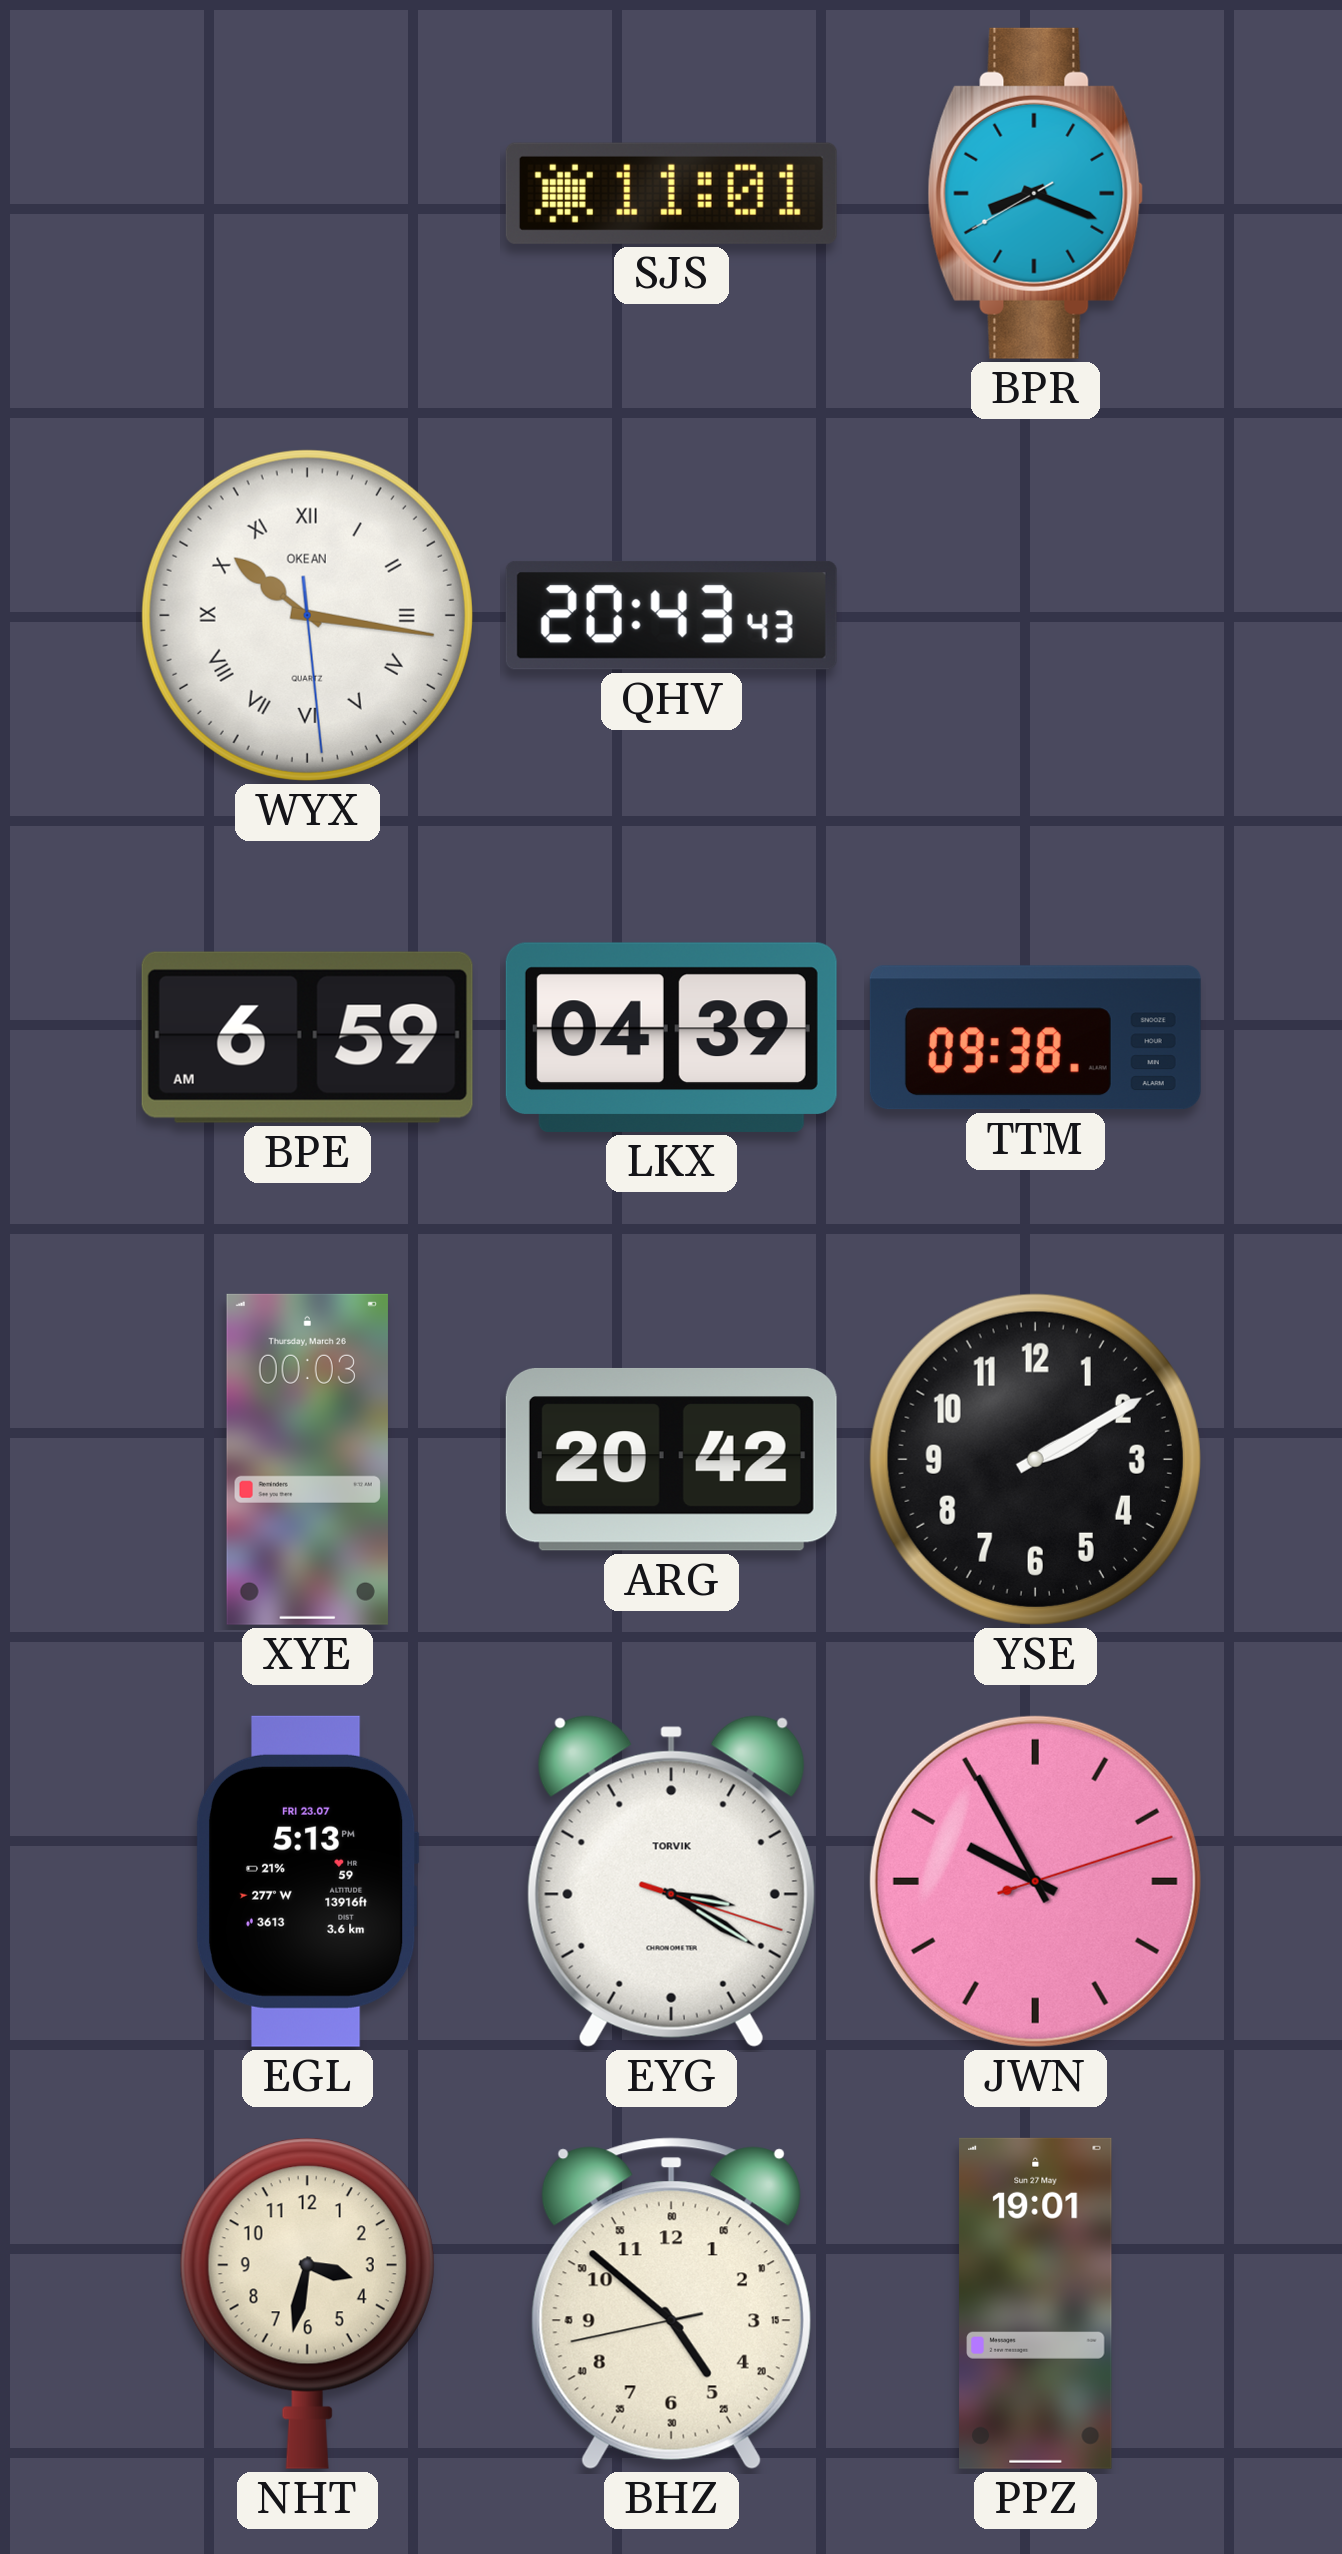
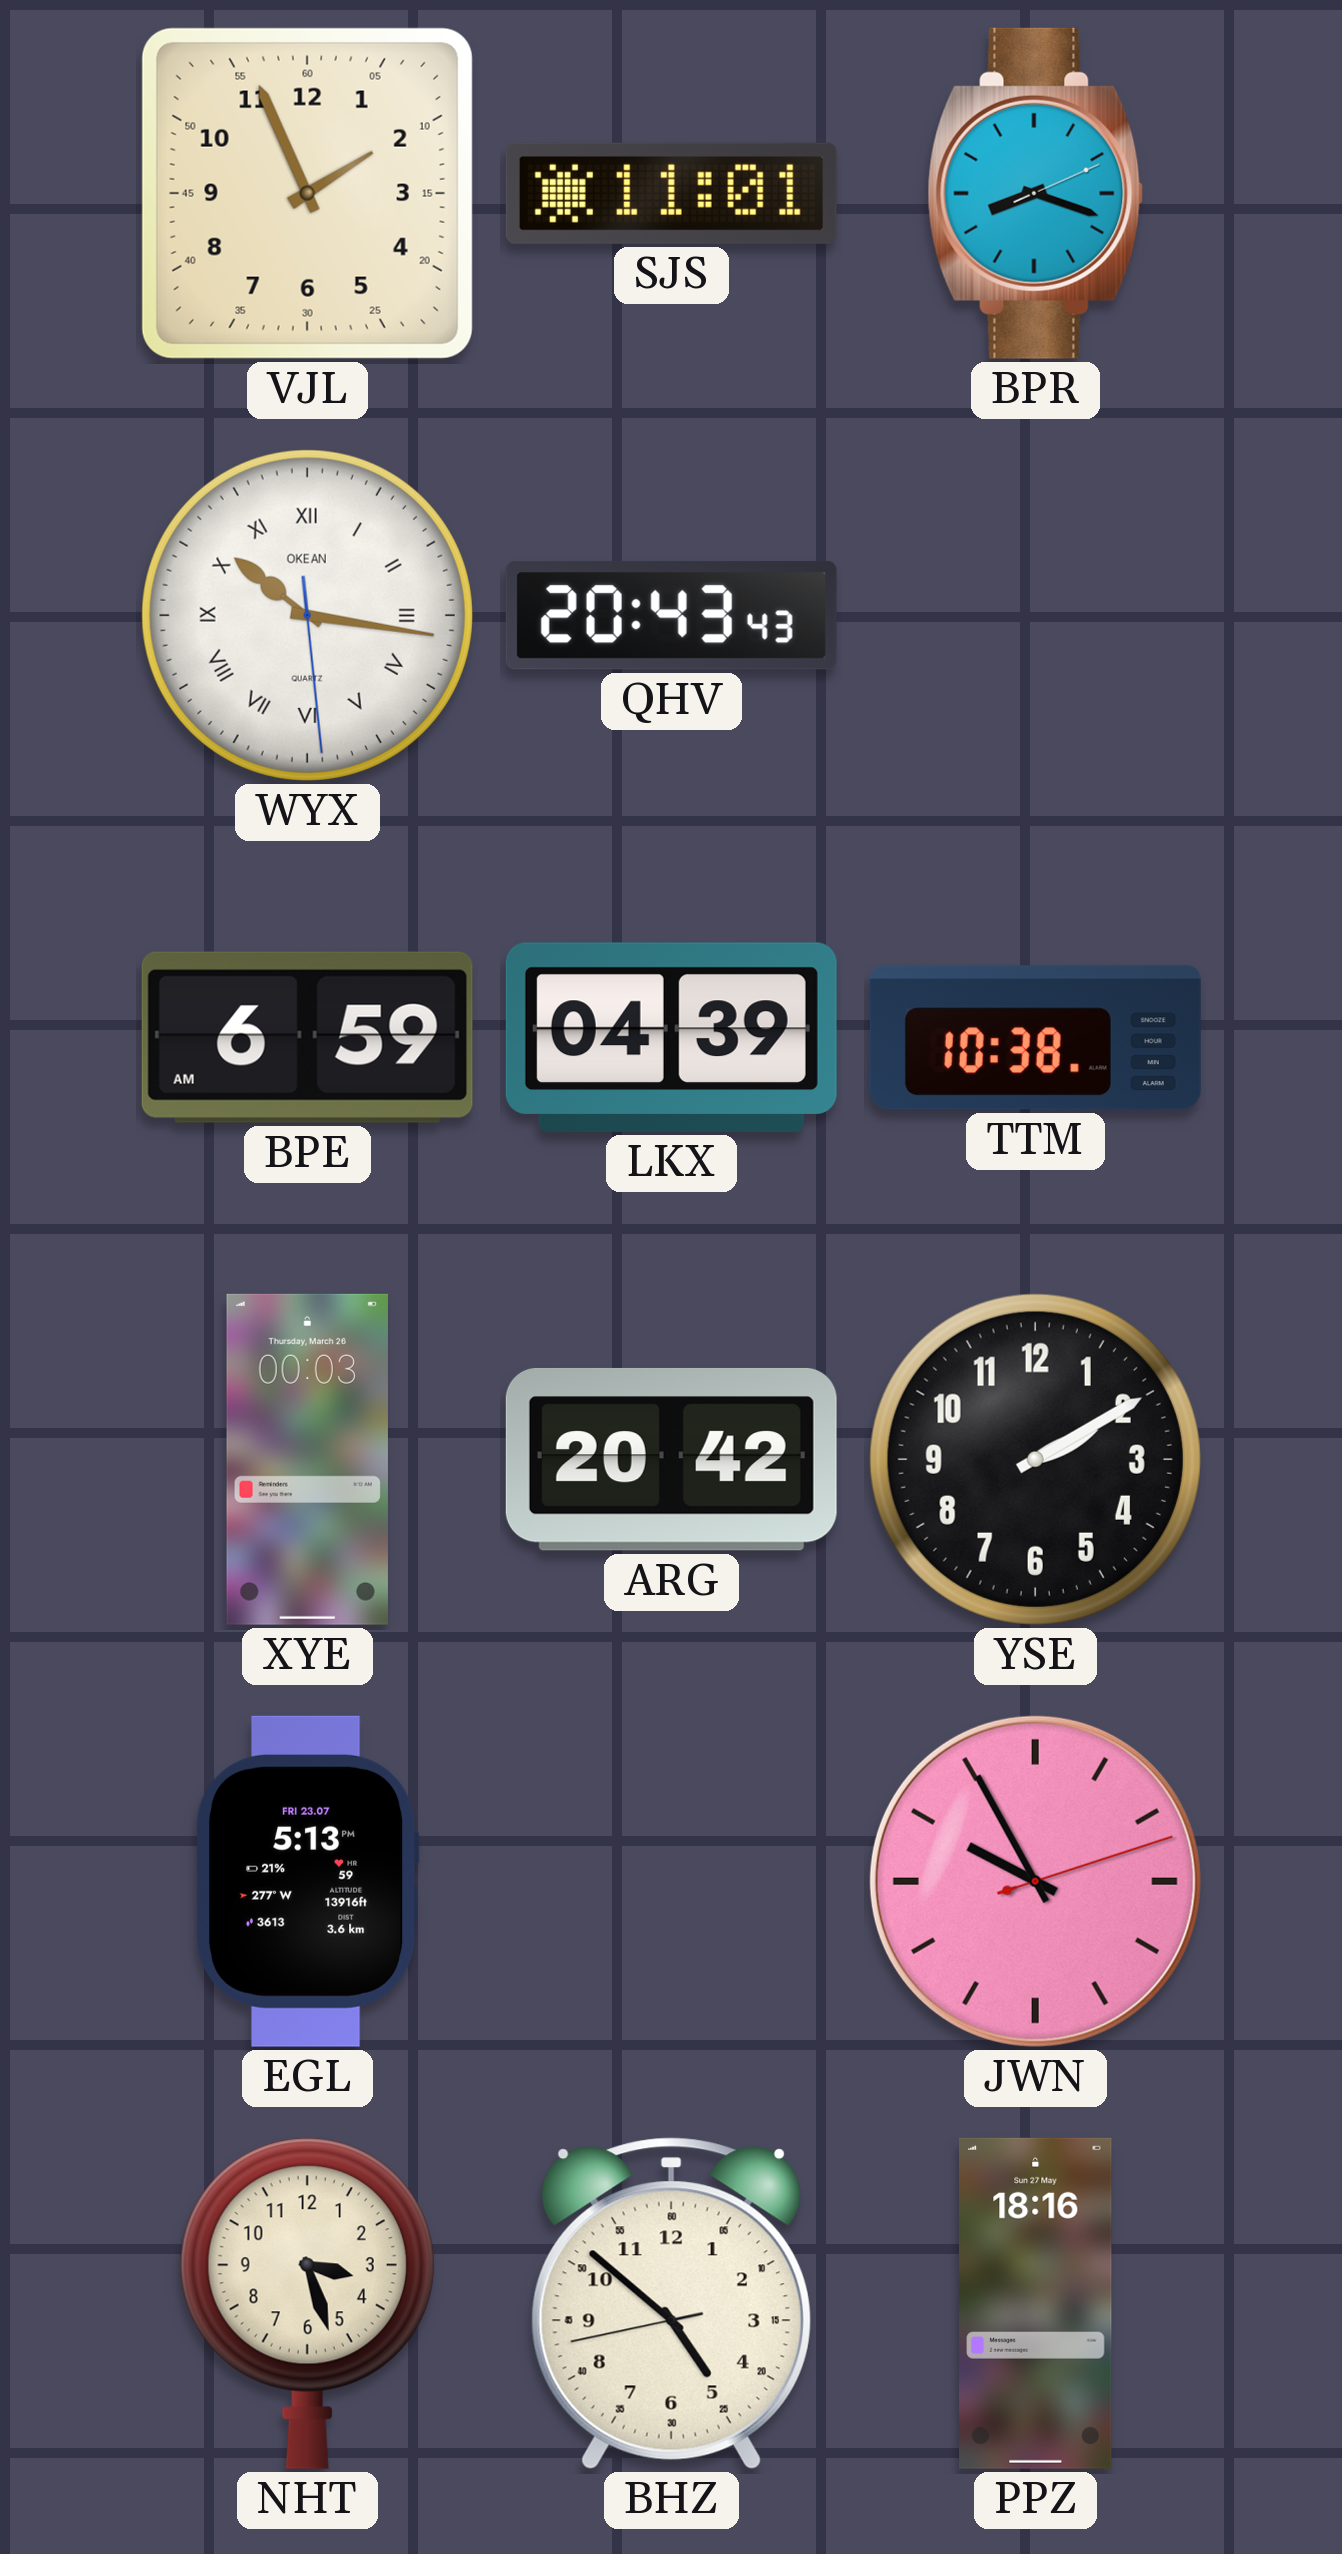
VJL: none -> 1:56
BPR: 8:18:40 -> 8:18:11
TTM: 09:38 -> 10:38
EYG: 3:20 -> none
NHT: 3:32 -> 3:27
PPZ: 19:01 -> 18:16
